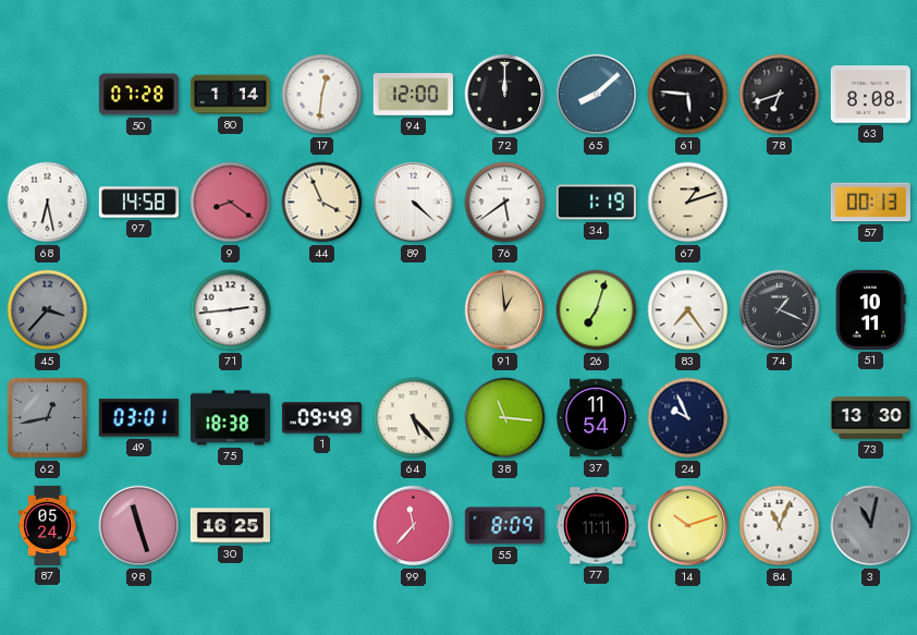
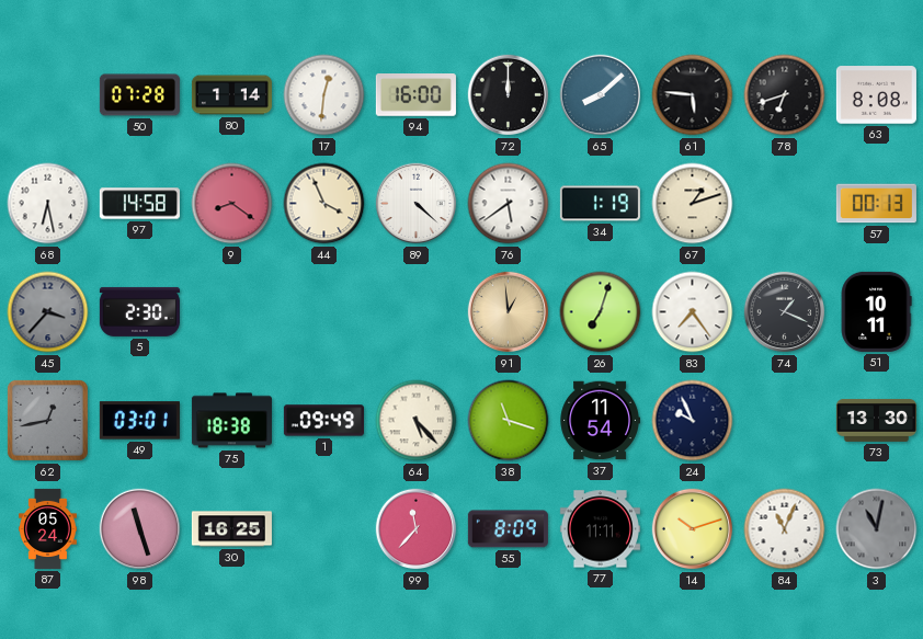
94: 12:00 -> 16:00
5: none -> 2:30
71: 2:44 -> none
38: 11:16 -> 11:18
